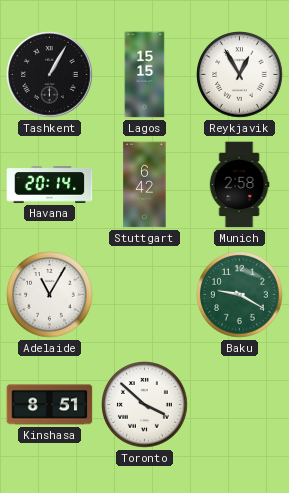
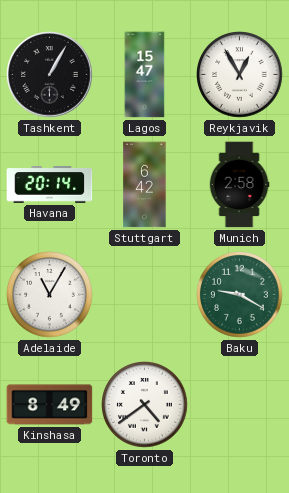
Lagos: 15:15 -> 15:47
Kinshasa: 8:51 -> 8:49
Toronto: 3:52 -> 4:39
